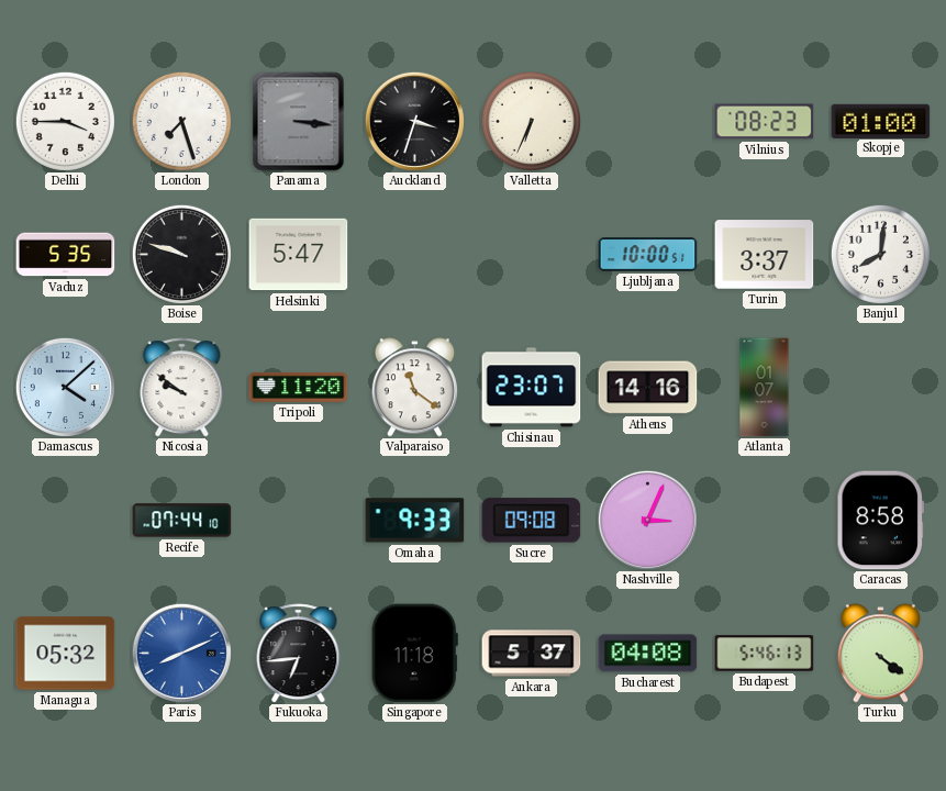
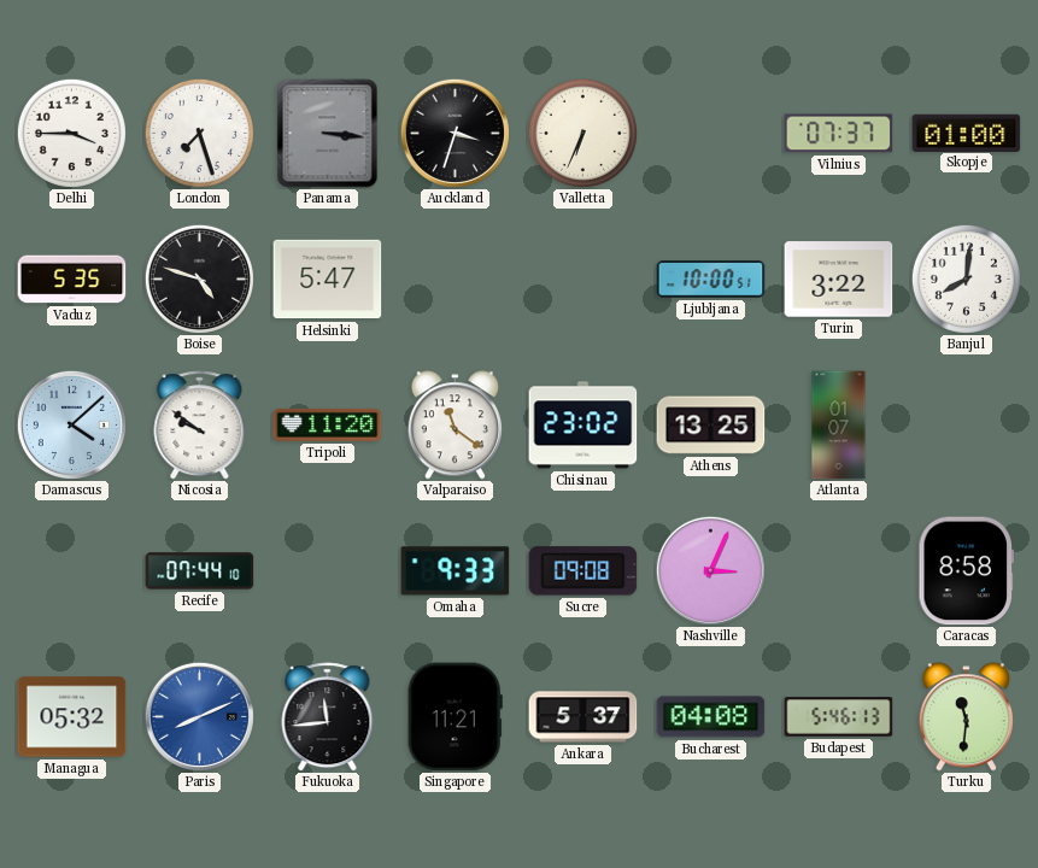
Vilnius: 08:23 -> 07:37
Boise: 9:48 -> 4:48
Turin: 3:37 -> 3:22
Chisinau: 23:07 -> 23:02
Athens: 14:16 -> 13:25
Fukuoka: 6:44 -> 11:44
Singapore: 11:18 -> 11:21
Turku: 4:21 -> 11:31
